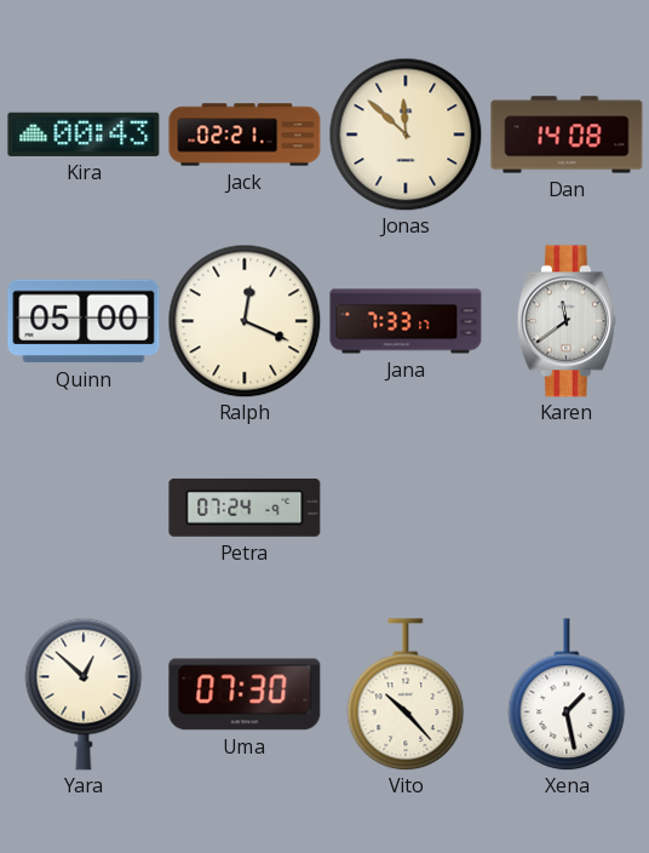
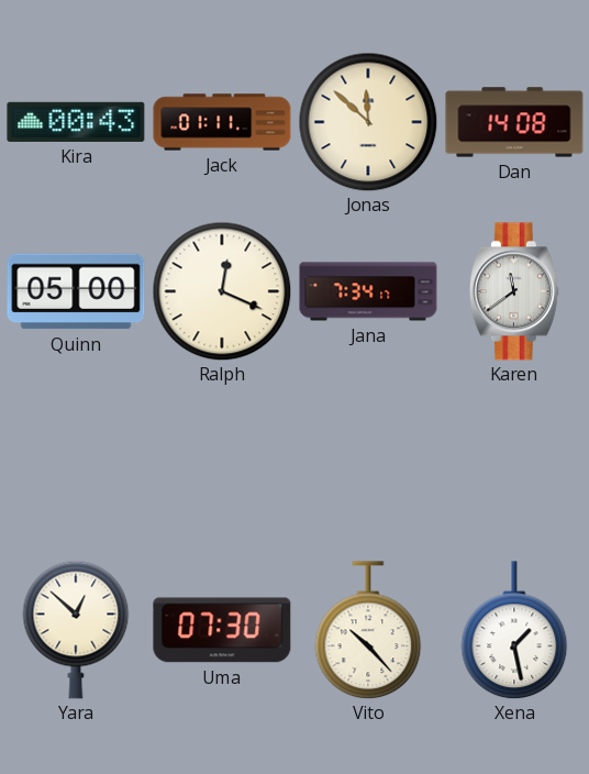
Jack: 02:21 -> 01:11
Jana: 7:33 -> 7:34
Petra: 07:24 -> none
